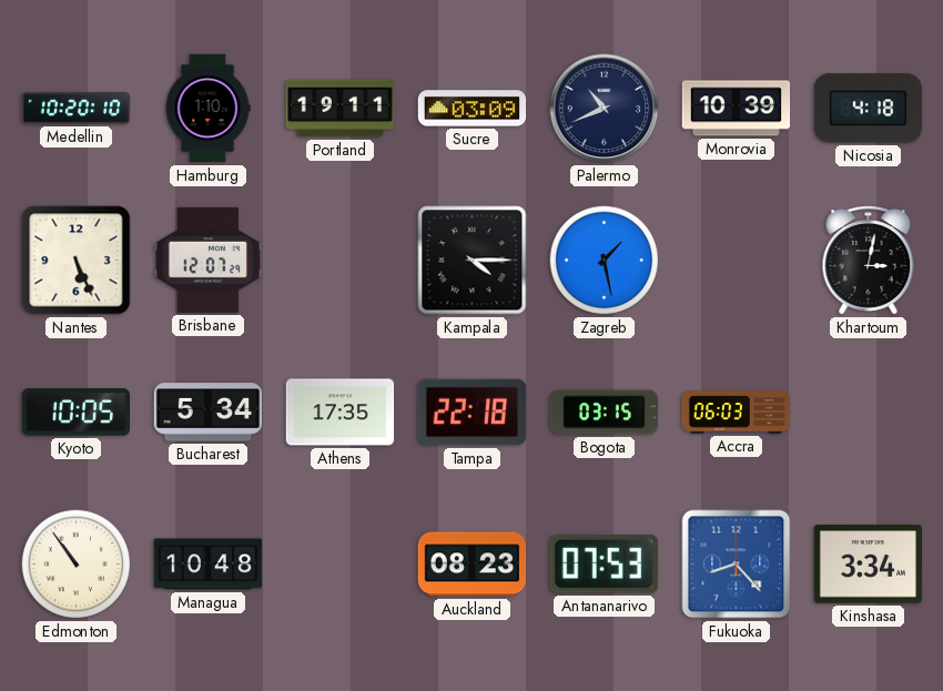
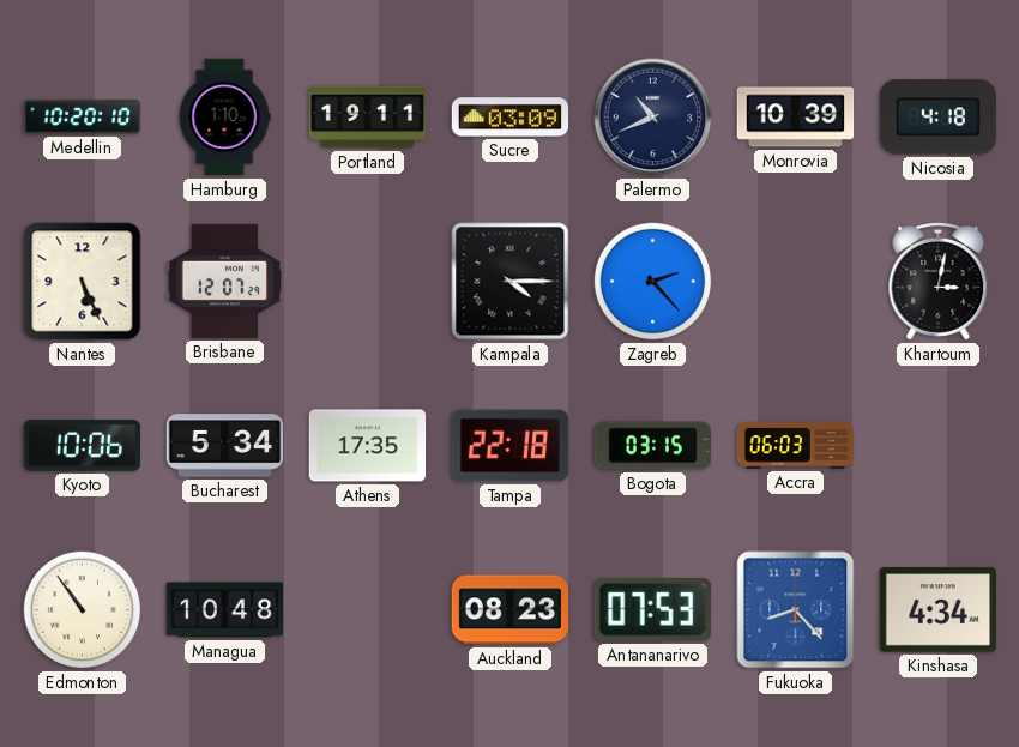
Zagreb: 1:28 -> 2:23
Kyoto: 10:05 -> 10:06
Kinshasa: 3:34 -> 4:34
